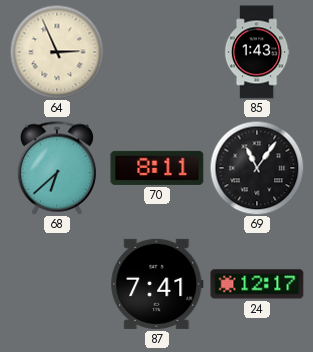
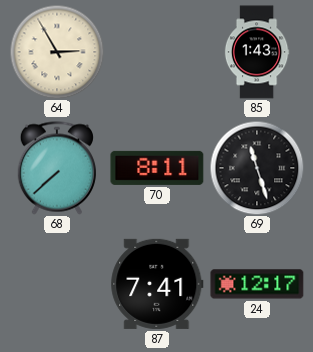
64: 2:56 -> 2:55
68: 6:38 -> 7:38
69: 11:06 -> 11:27
